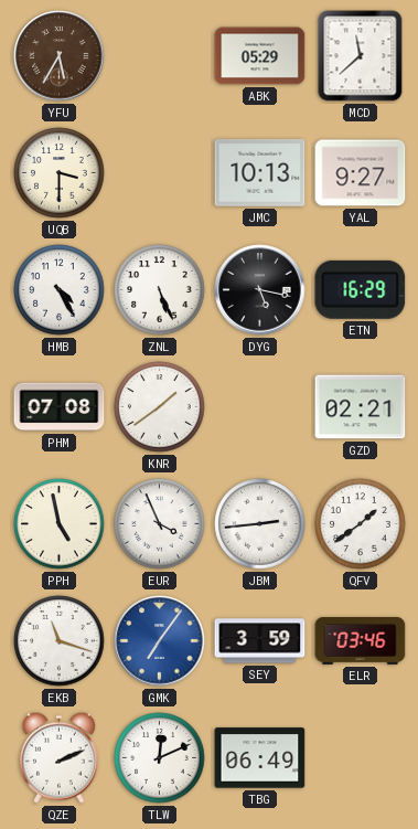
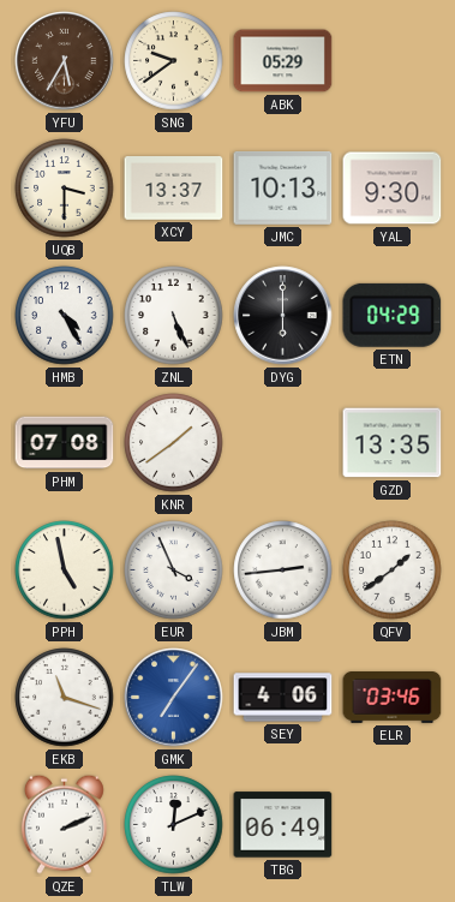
SNG: none -> 9:39
MCD: 11:38 -> none
XCY: none -> 13:37
YAL: 9:27 -> 9:30
DYG: 5:17 -> 6:00
ETN: 16:29 -> 04:29
GZD: 02:21 -> 13:35
SEY: 3:59 -> 4:06
